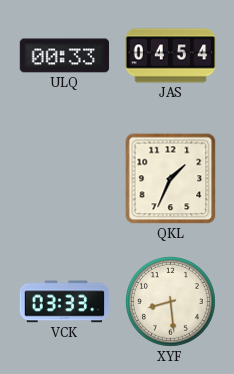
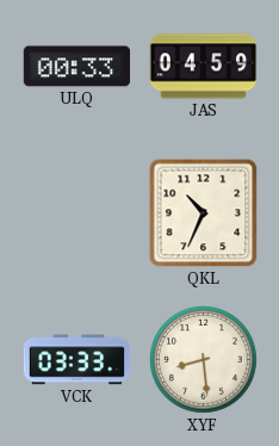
JAS: 04:54 -> 04:59
QKL: 1:34 -> 10:34
